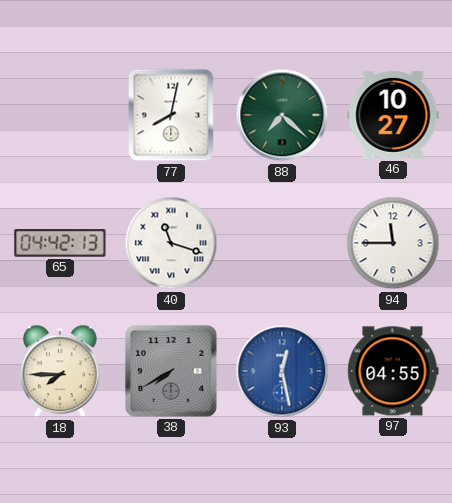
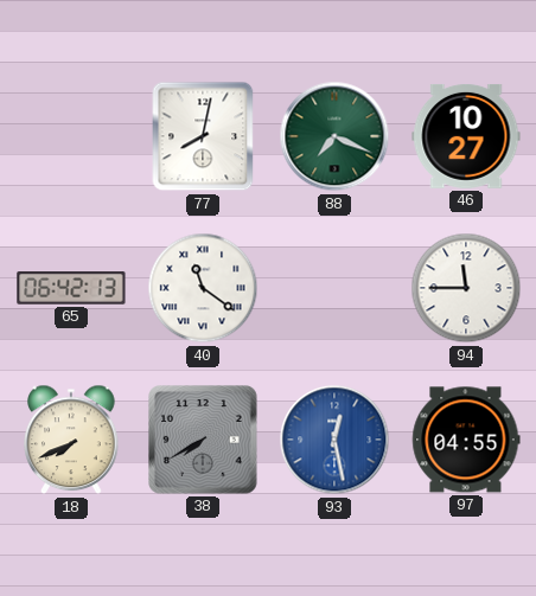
88: 7:22 -> 7:19
65: 04:42 -> 06:42
40: 11:18 -> 11:21
18: 7:45 -> 7:41
